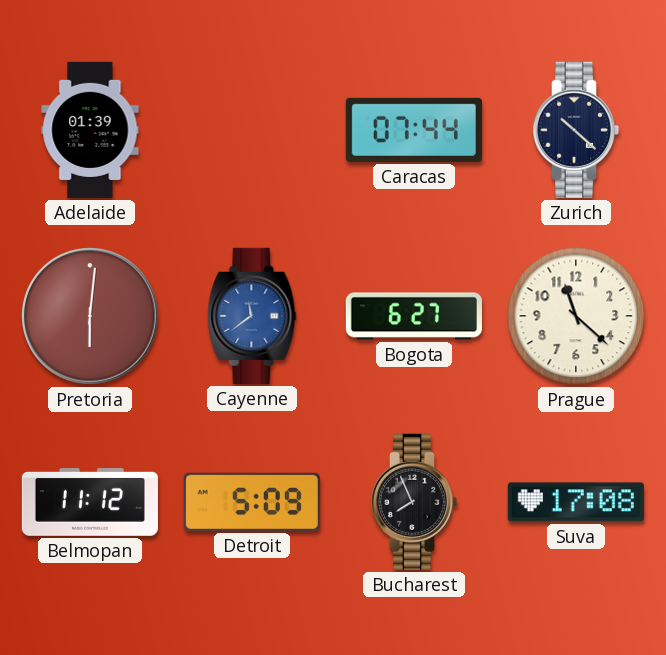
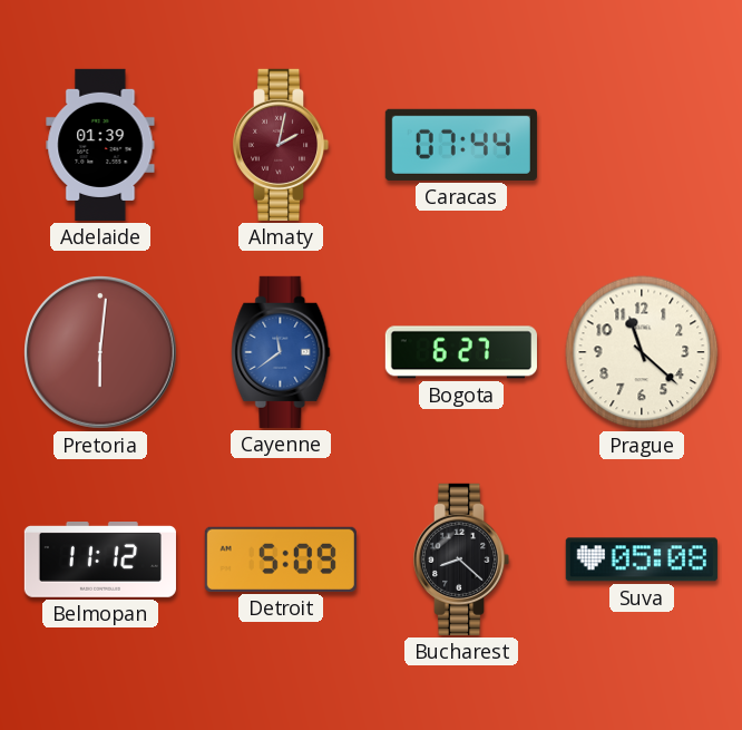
Almaty: none -> 2:02
Zurich: 10:22 -> none
Bucharest: 7:56 -> 8:22
Suva: 17:08 -> 05:08
